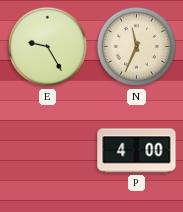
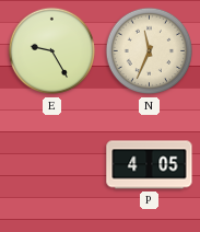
P: 4:00 -> 4:05
